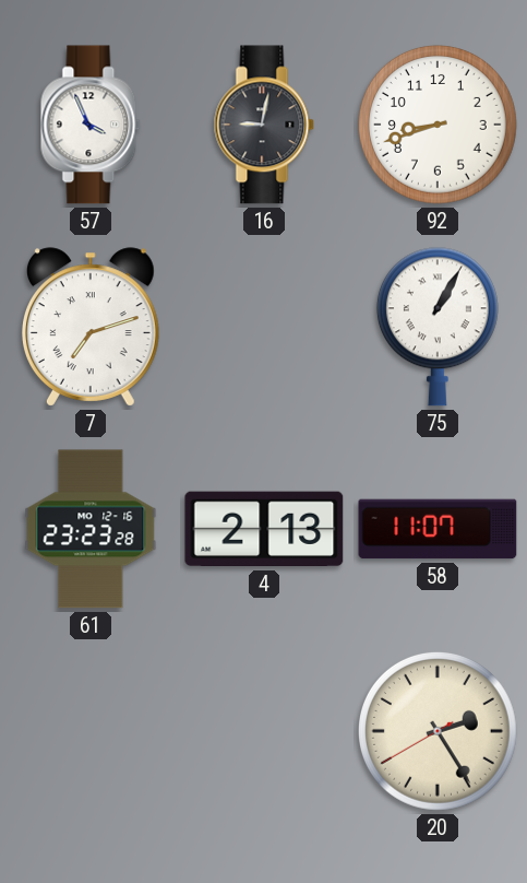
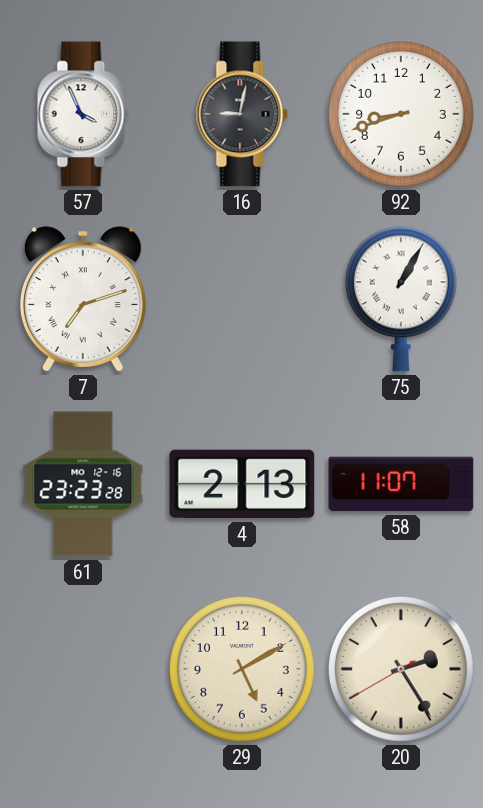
29: none -> 5:10
